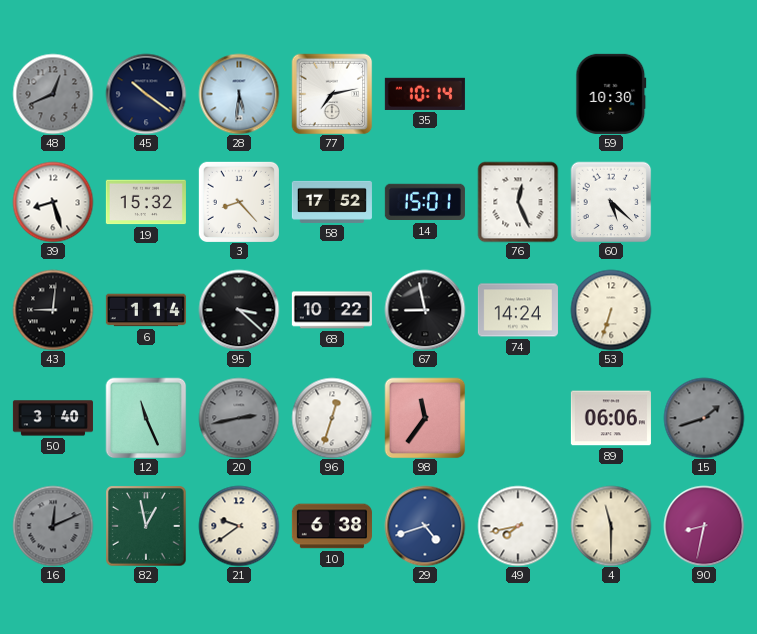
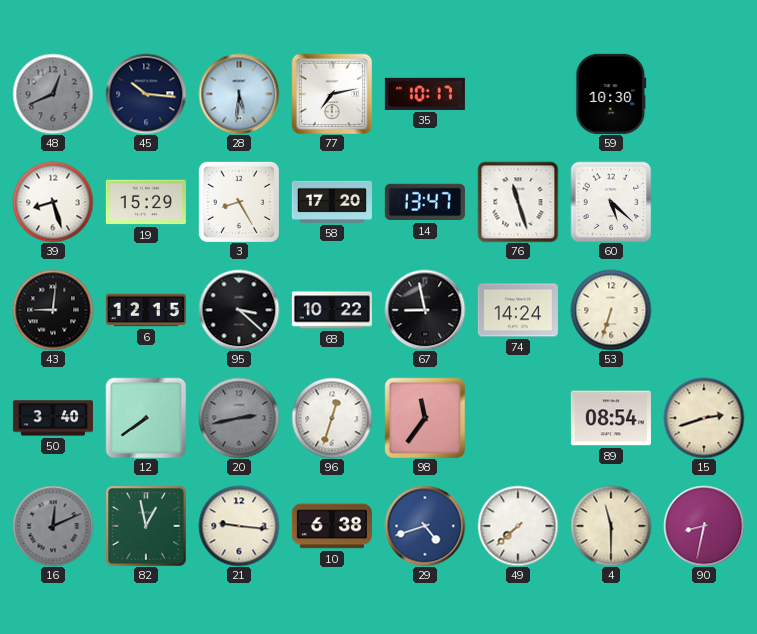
45: 10:21 -> 10:16
35: 10:14 -> 10:17
19: 15:32 -> 15:29
3: 8:23 -> 8:25
58: 17:52 -> 17:20
14: 15:01 -> 13:47
76: 12:26 -> 11:27
6: 1:14 -> 12:15
12: 11:26 -> 7:39
89: 06:06 -> 08:54
15: 1:42 -> 2:42
15 dial: grey -> cream
21: 9:39 -> 9:16
49: 7:43 -> 7:38
